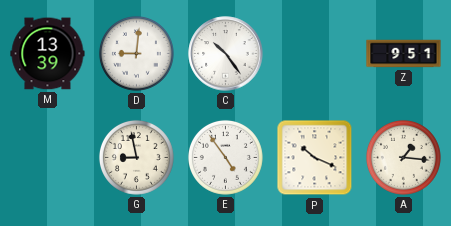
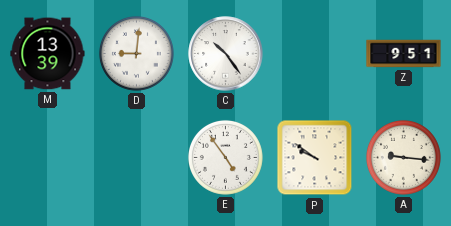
G: 8:58 -> none
P: 10:19 -> 9:51
A: 1:16 -> 9:16
